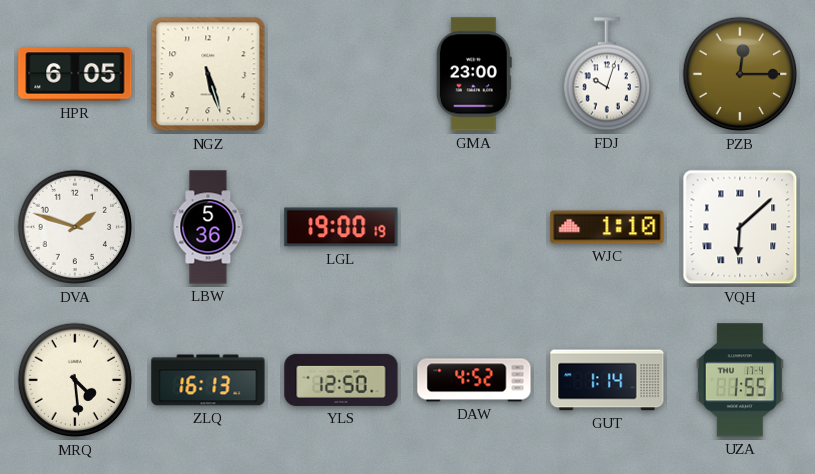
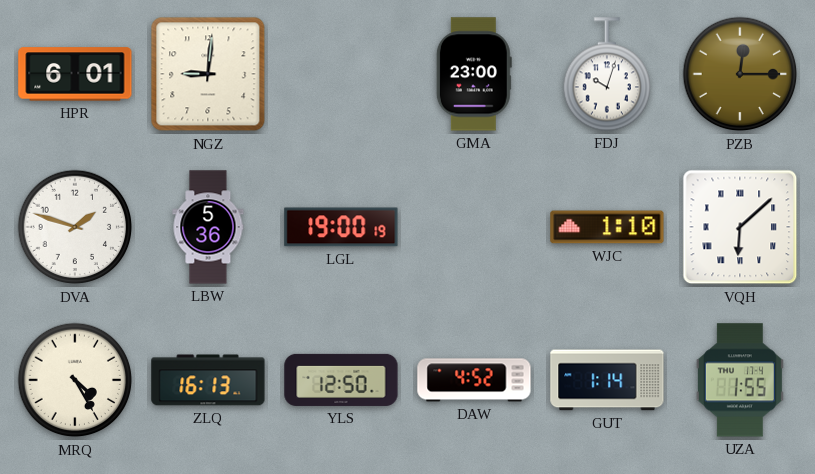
HPR: 6:05 -> 6:01
NGZ: 5:27 -> 9:01
MRQ: 4:29 -> 4:25
